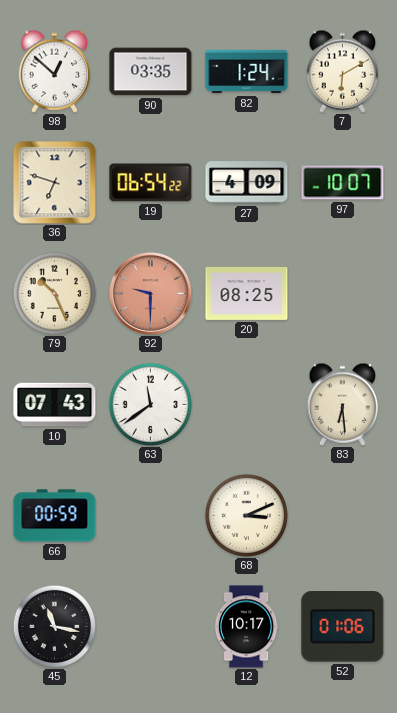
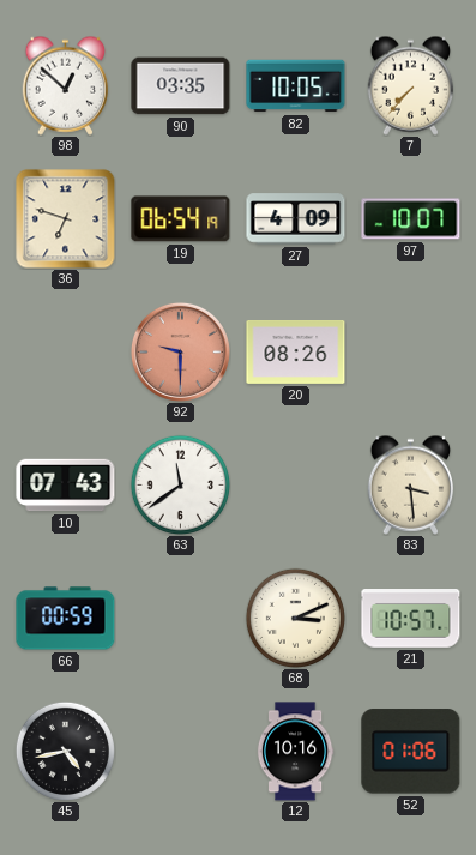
82: 1:24 -> 10:05
7: 6:10 -> 7:37
19: 06:54:22 -> 06:54:19
79: 10:26 -> none
20: 08:25 -> 08:26
83: 6:29 -> 3:29
21: none -> 10:57
45: 11:17 -> 4:43
12: 10:17 -> 10:16
